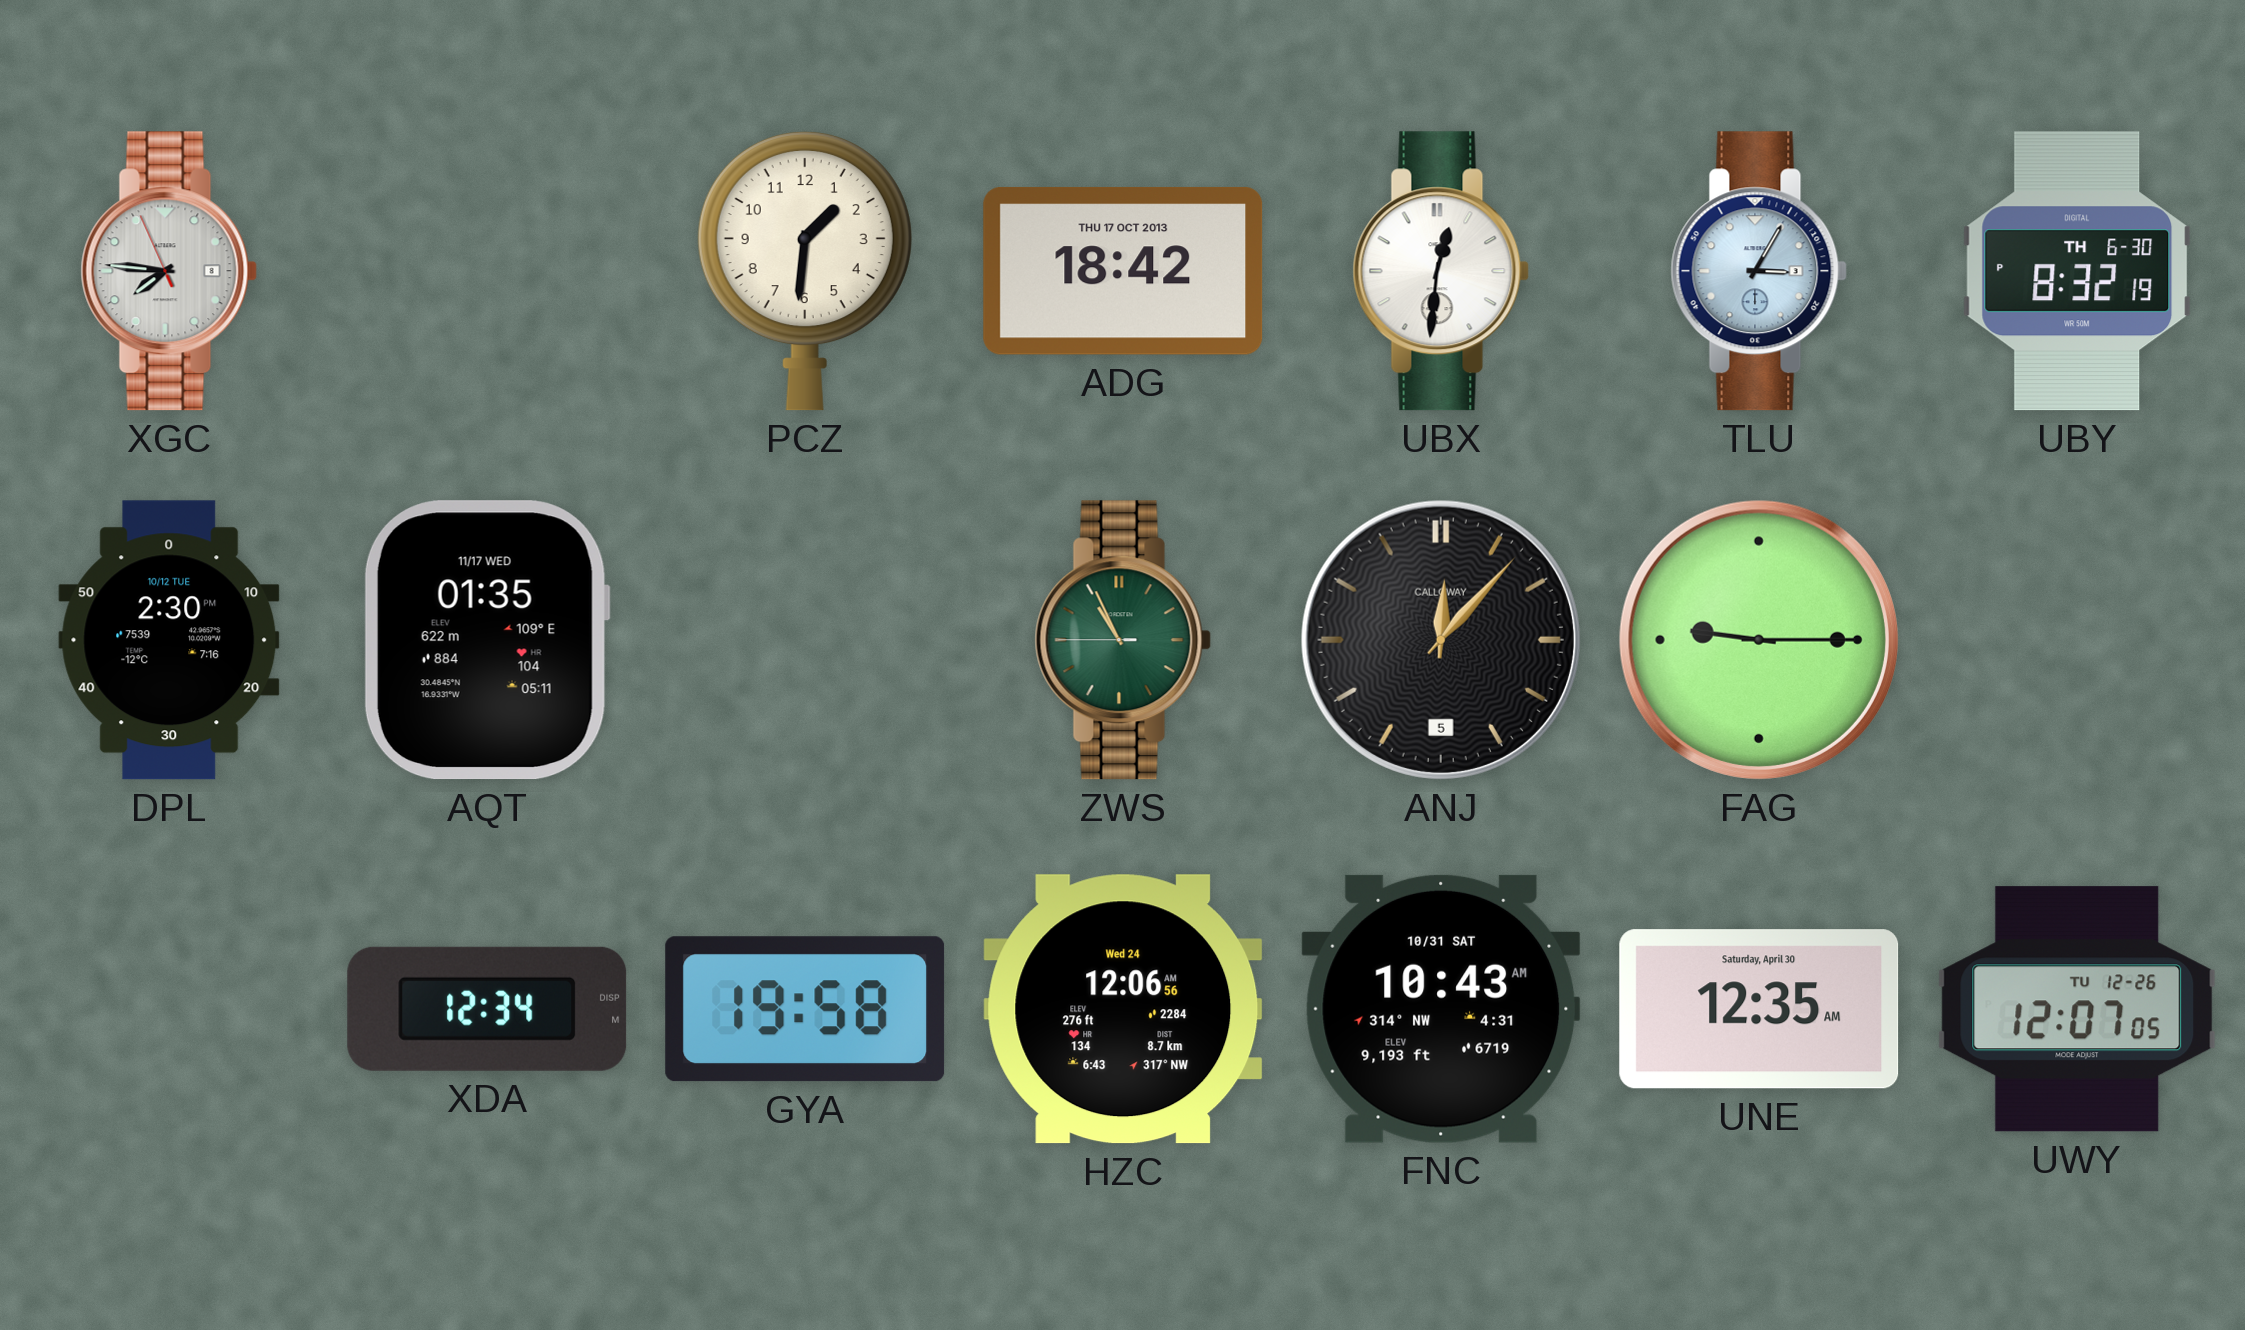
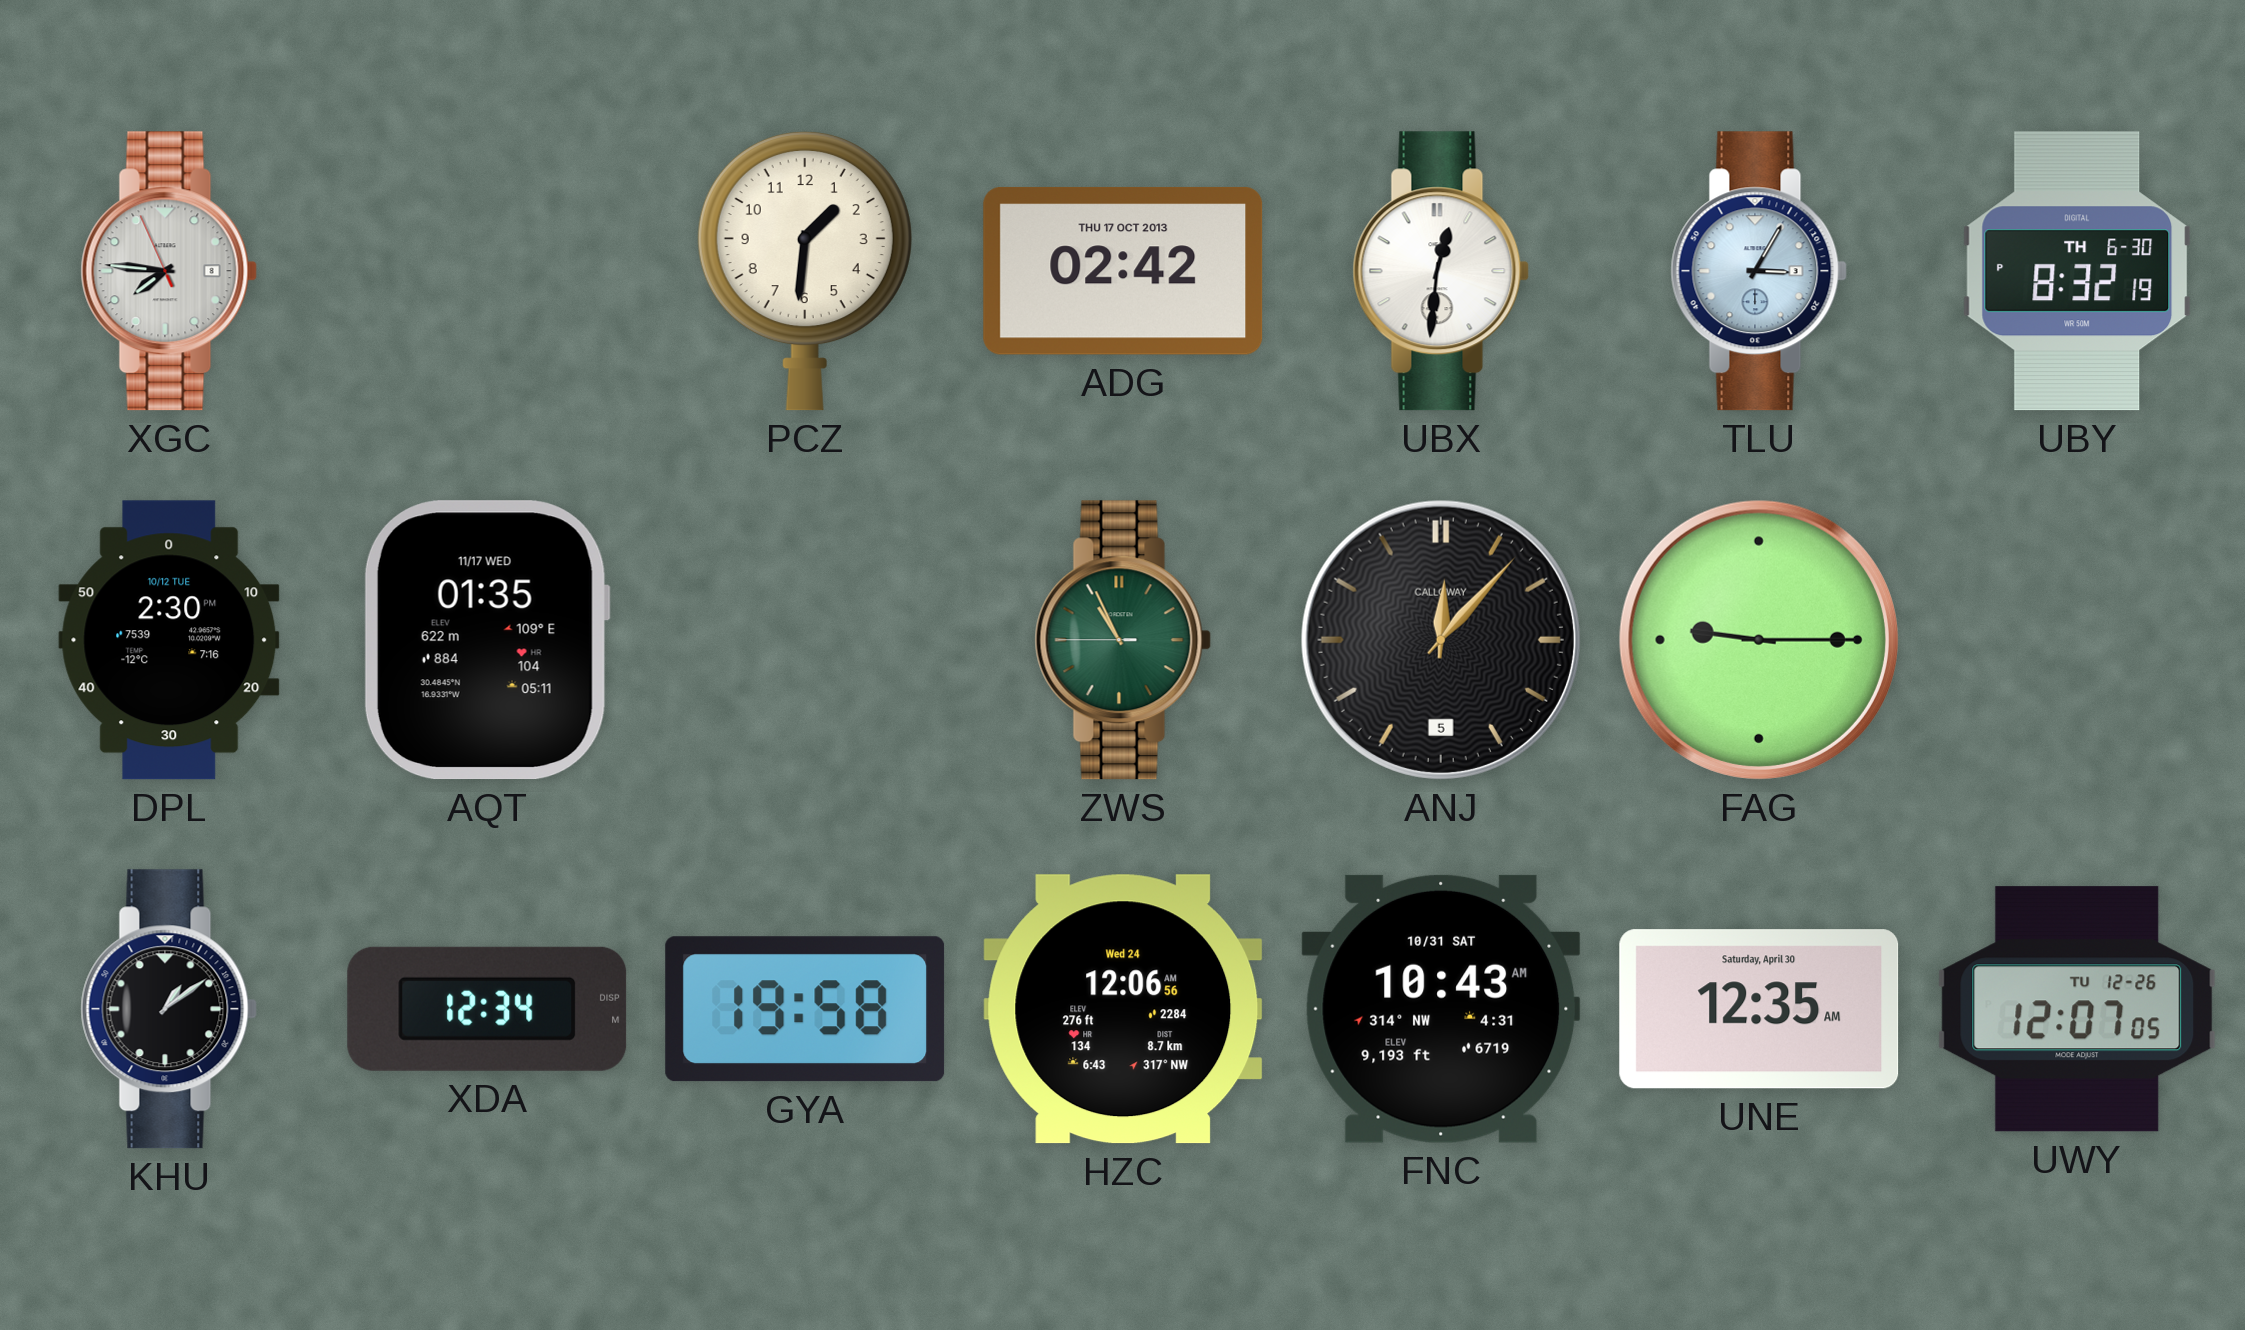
ADG: 18:42 -> 02:42
KHU: none -> 1:09
